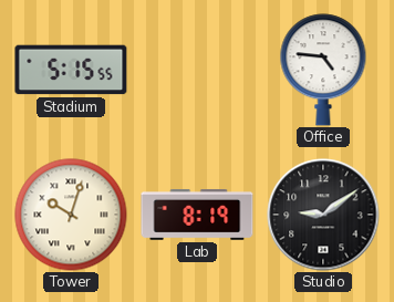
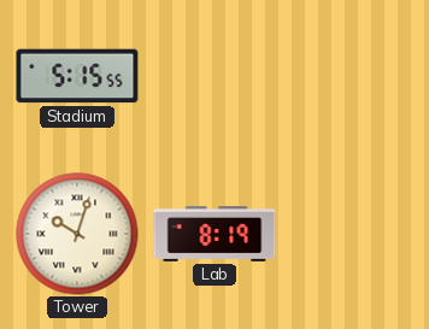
Office: 4:46 -> none
Studio: 9:09 -> none
